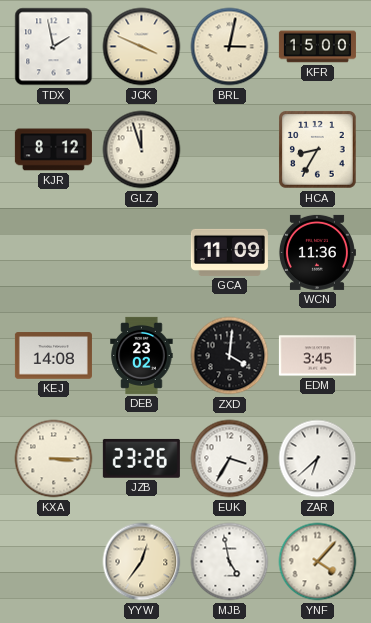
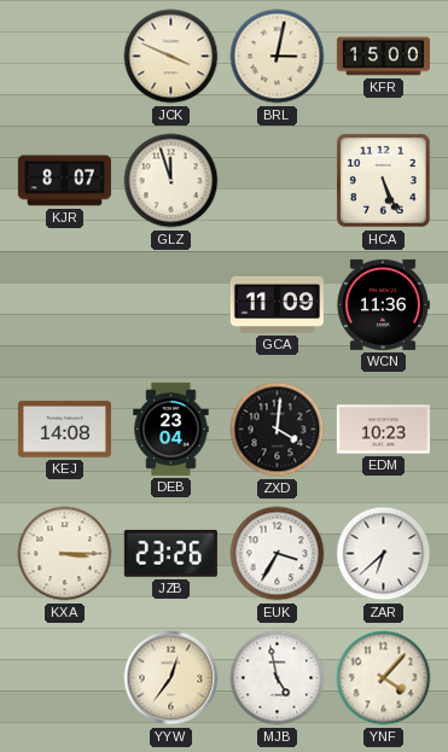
TDX: 1:58 -> none
KJR: 8:12 -> 8:07
HCA: 8:35 -> 5:26
DEB: 23:02 -> 23:04
EDM: 3:45 -> 10:23
